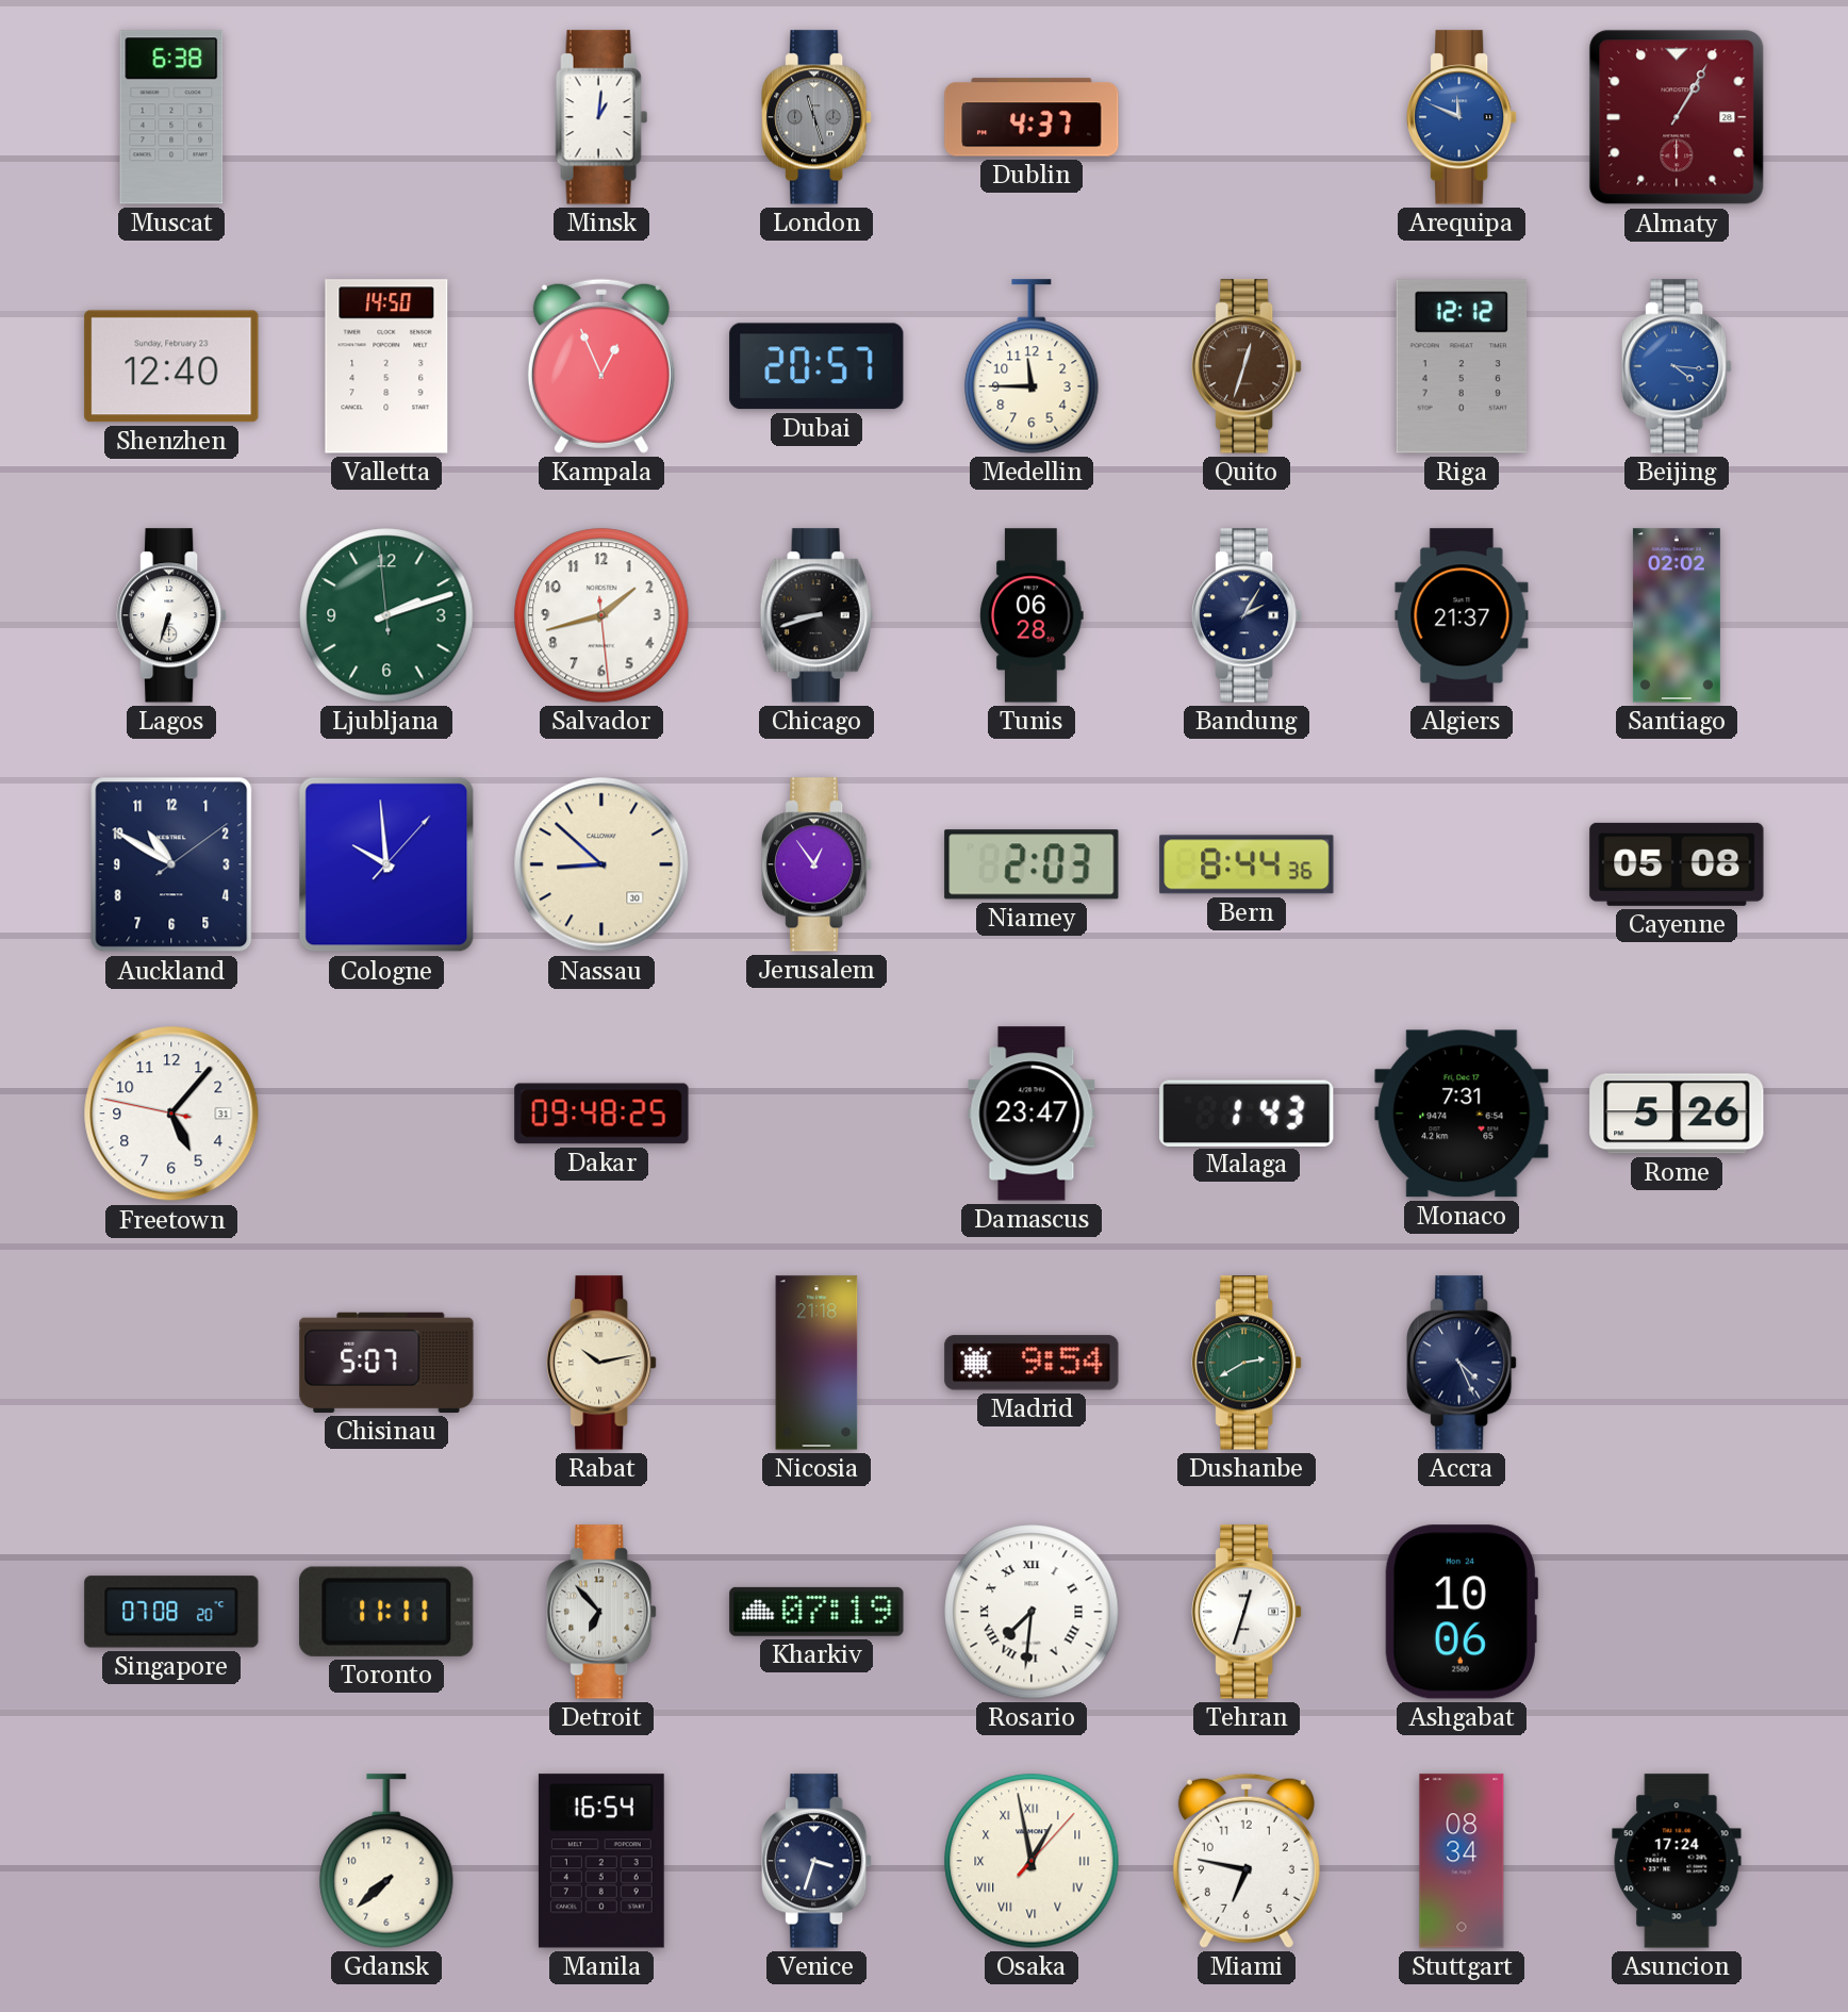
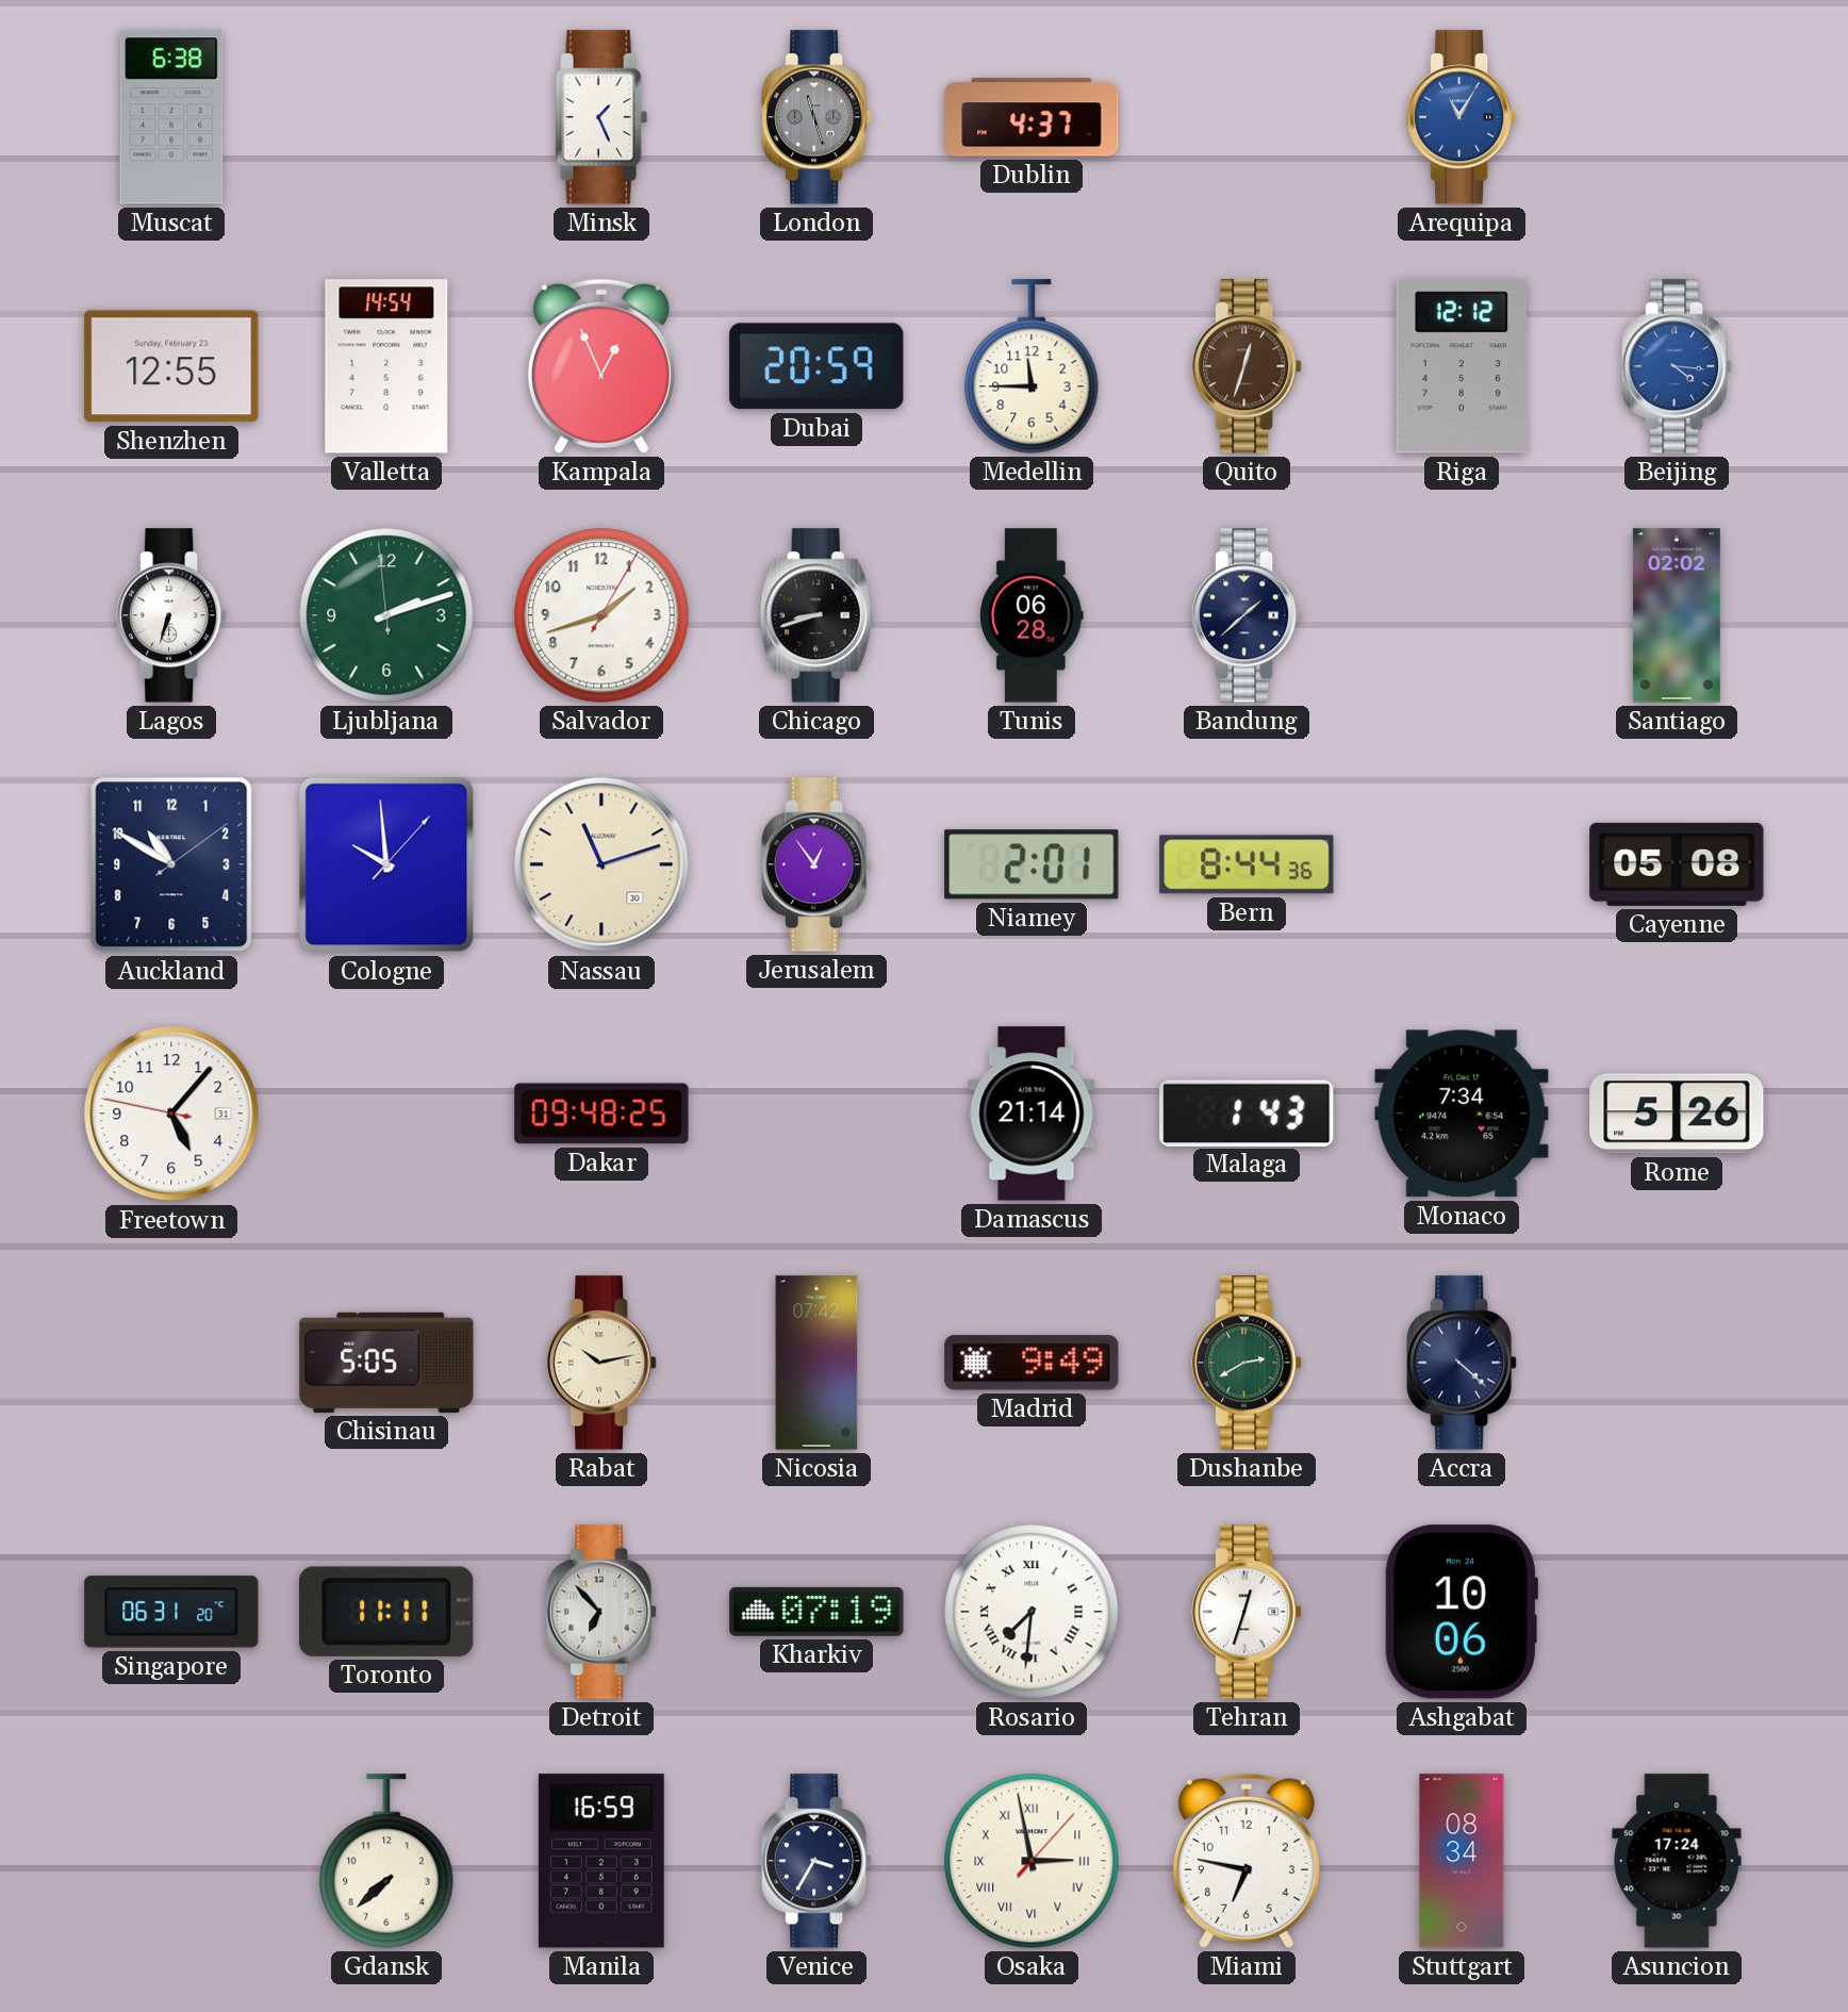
Minsk: 1:01 -> 1:26
Arequipa: 11:49 -> 11:05
Almaty: 1:05 -> none
Shenzhen: 12:40 -> 12:55
Valletta: 14:50 -> 14:54
Dubai: 20:57 -> 20:59
Salvador: 1:42:29 -> 1:42:05
Bandung: 2:05 -> 1:38
Algiers: 21:37 -> none
Nassau: 8:52 -> 11:12
Niamey: 2:03 -> 2:01
Damascus: 23:47 -> 21:14
Monaco: 7:31 -> 7:34
Chisinau: 5:07 -> 5:05
Nicosia: 21:18 -> 07:42
Madrid: 9:54 -> 9:49
Accra: 4:26 -> 4:22
Singapore: 07:08 -> 06:31
Manila: 16:54 -> 16:59
Venice: 3:33 -> 3:35
Osaka: 12:58 -> 2:58
